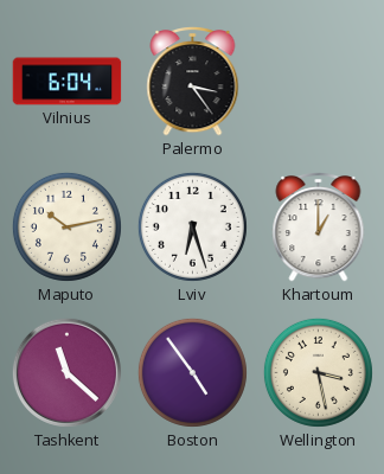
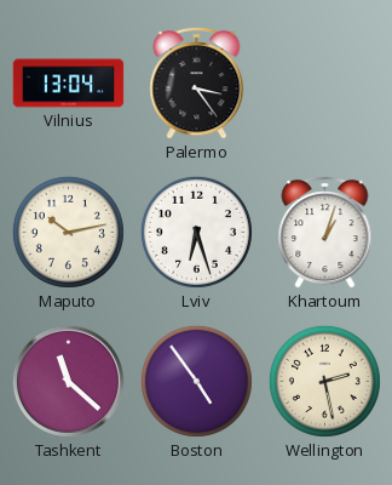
Vilnius: 6:04 -> 13:04
Khartoum: 1:00 -> 1:03
Wellington: 3:28 -> 2:28
